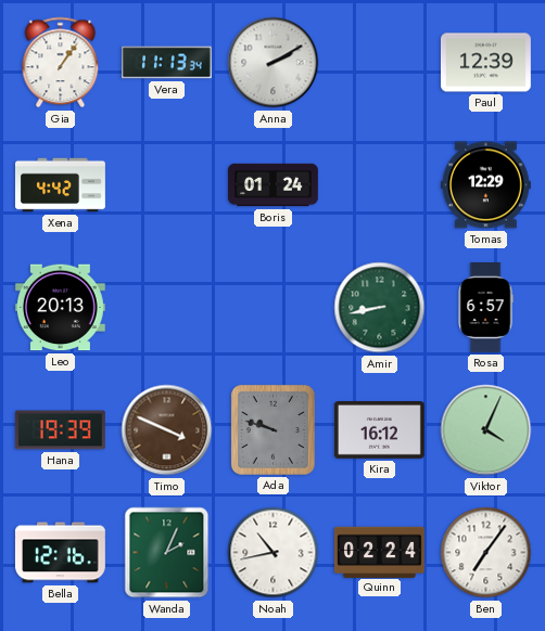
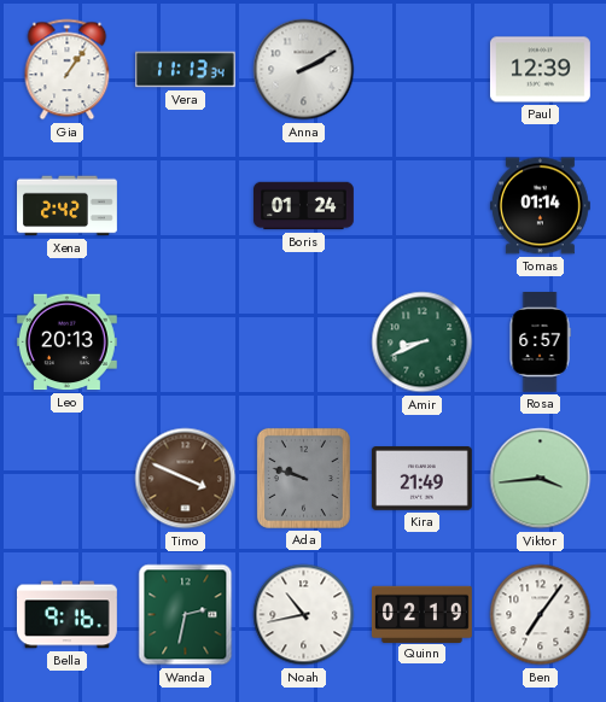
Xena: 4:42 -> 2:42
Tomas: 12:29 -> 01:14
Amir: 8:43 -> 8:41
Hana: 19:39 -> none
Kira: 16:12 -> 21:49
Viktor: 4:04 -> 3:44
Bella: 12:16 -> 9:16
Wanda: 2:04 -> 2:32
Quinn: 02:24 -> 02:19
